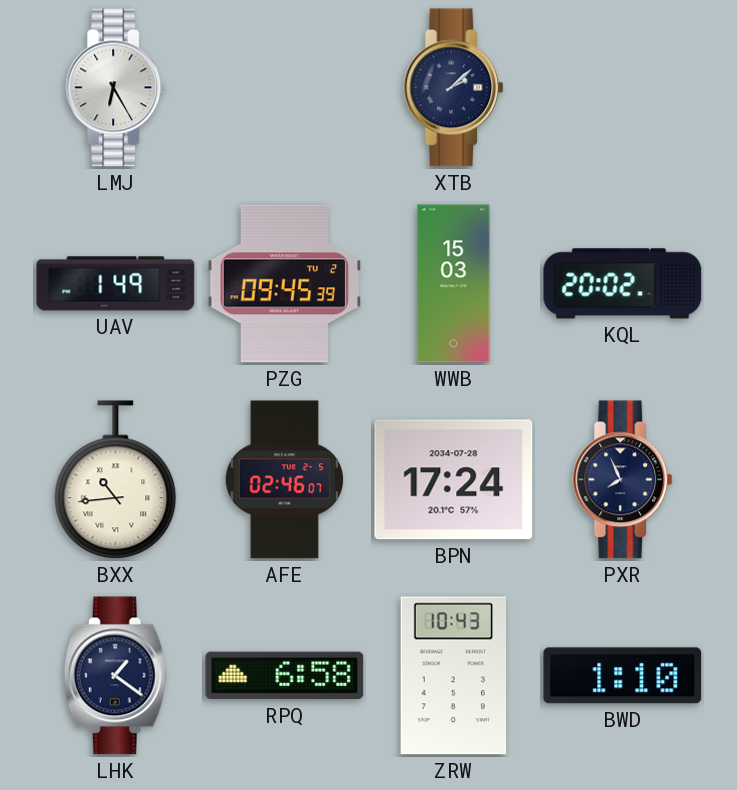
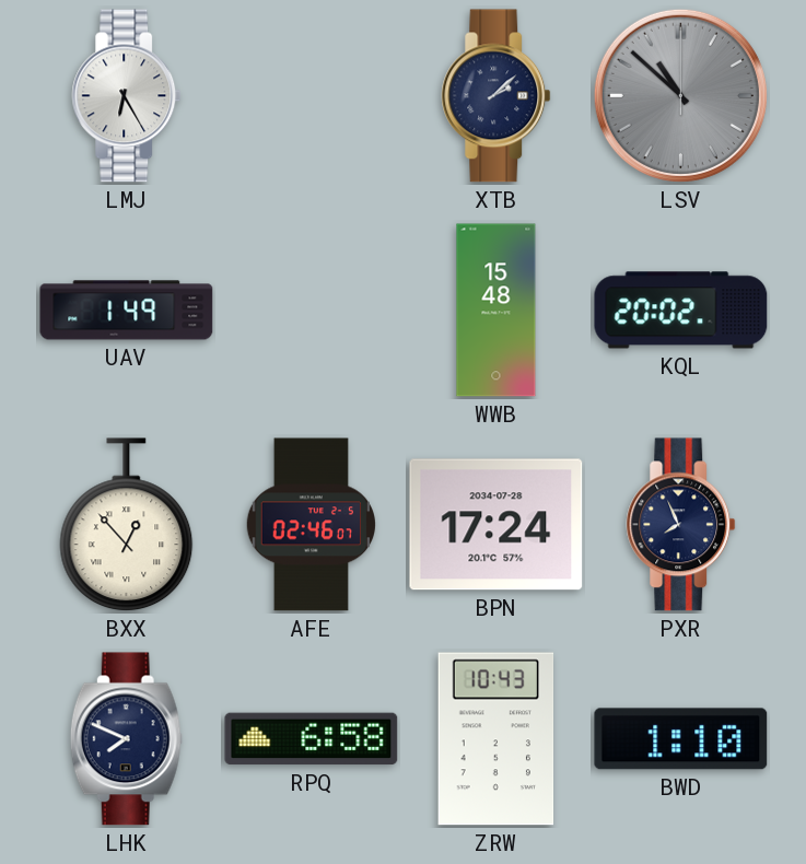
LSV: none -> 10:52
PZG: 09:45 -> none
WWB: 15:03 -> 15:48
BXX: 10:44 -> 12:53
LHK: 1:21 -> 7:49
